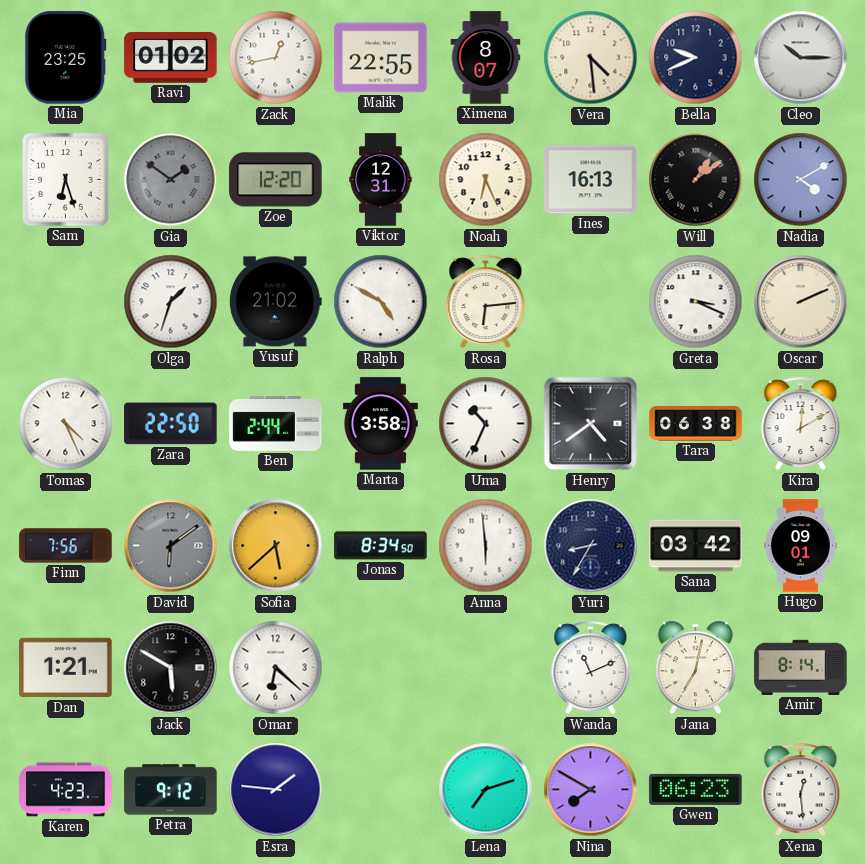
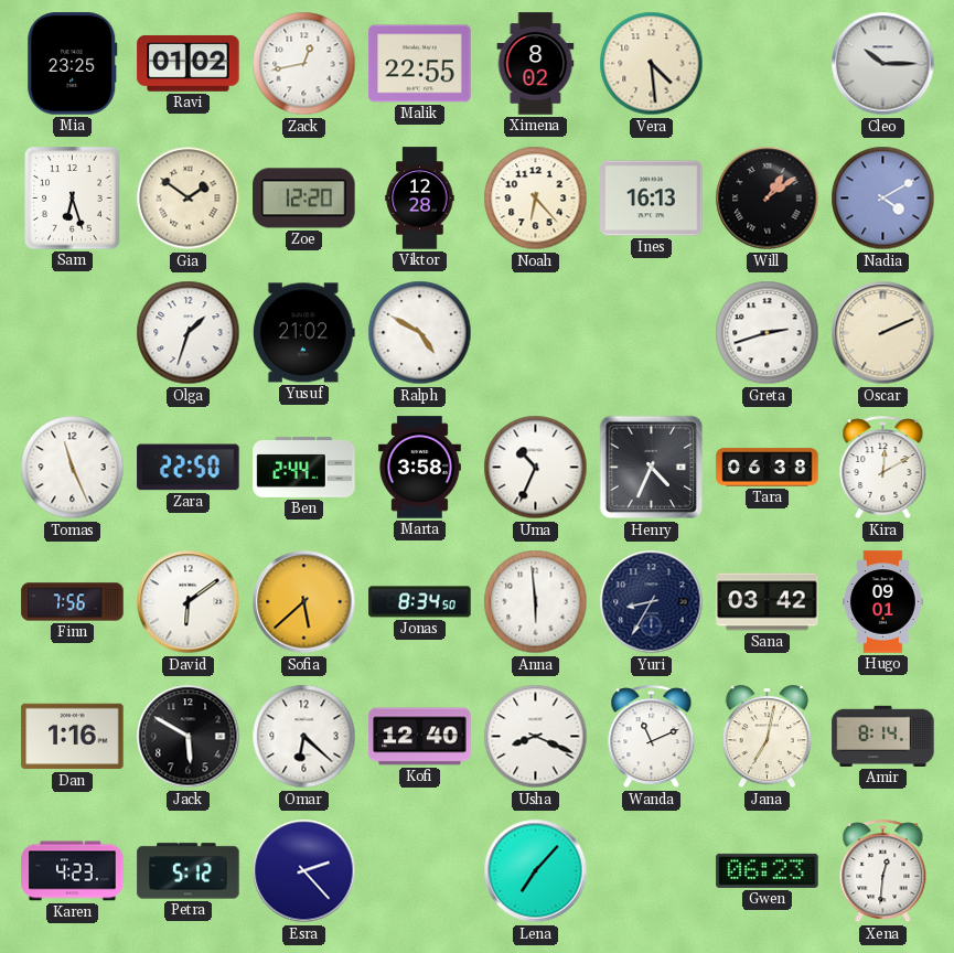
Ximena: 8:07 -> 8:02
Bella: 9:41 -> none
Gia dial: grey -> cream
Viktor: 12:31 -> 12:28
Noah: 6:26 -> 6:23
Rosa: 6:14 -> none
Greta: 3:19 -> 2:42
Tomas: 4:26 -> 11:26
Henry: 4:39 -> 4:34
David dial: grey -> white
Dan: 1:21 -> 1:16
Kofi: none -> 12:40
Usha: none -> 8:19
Petra: 9:12 -> 5:12
Esra: 1:46 -> 2:23
Lena: 7:12 -> 7:07
Nina: 7:50 -> none
Xena: 12:29 -> 12:31
